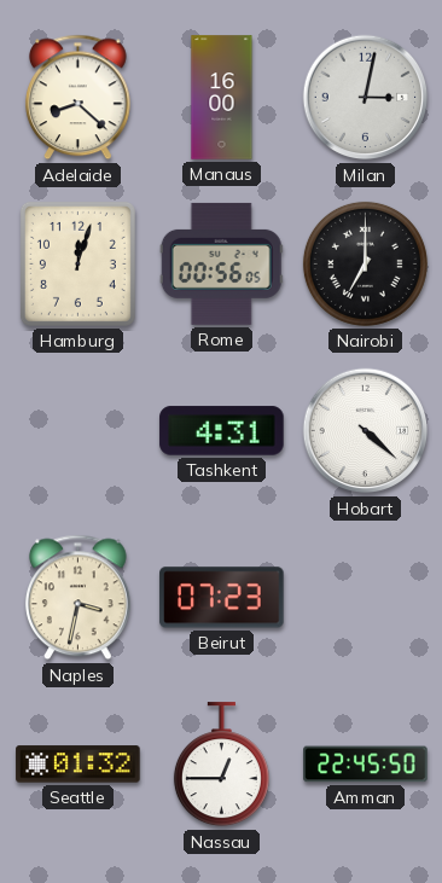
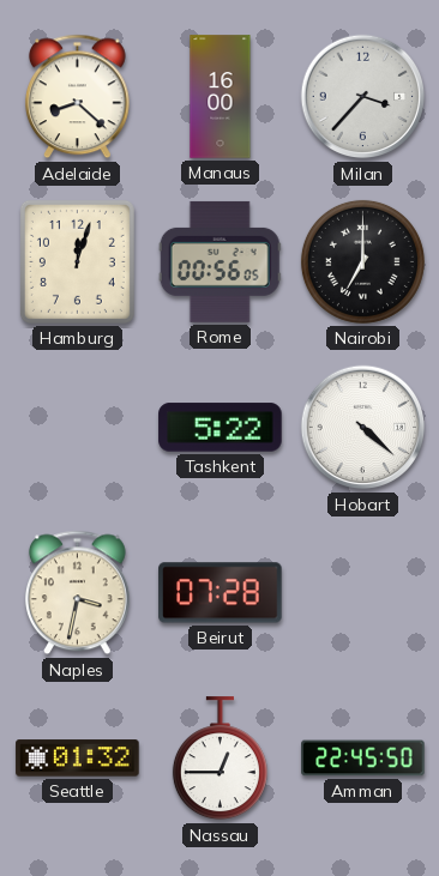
Milan: 3:02 -> 3:37
Tashkent: 4:31 -> 5:22
Beirut: 07:23 -> 07:28
